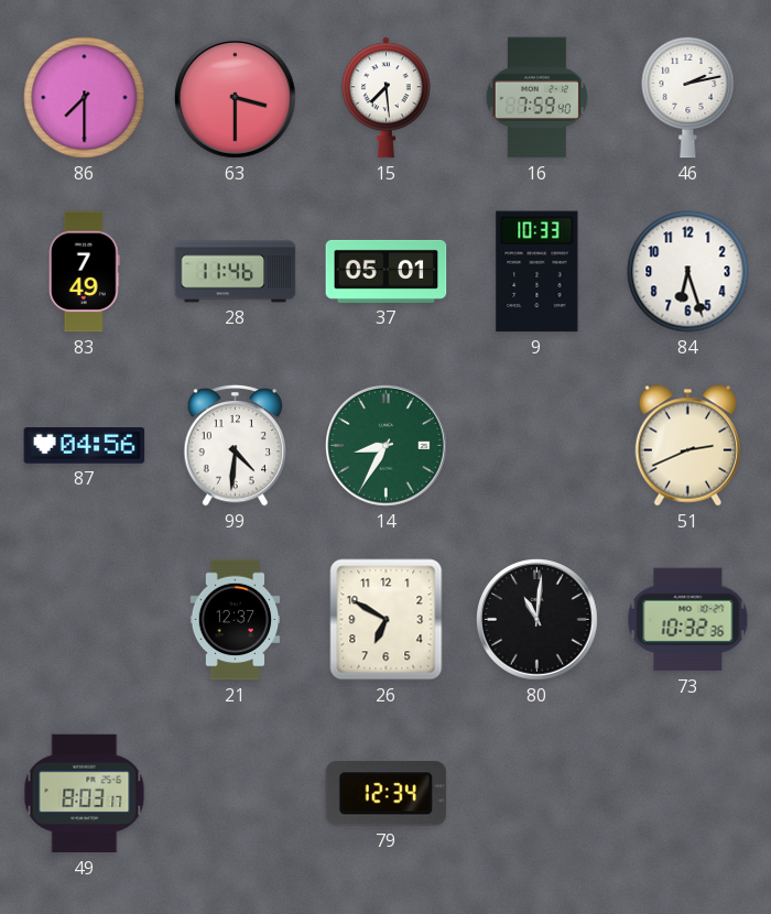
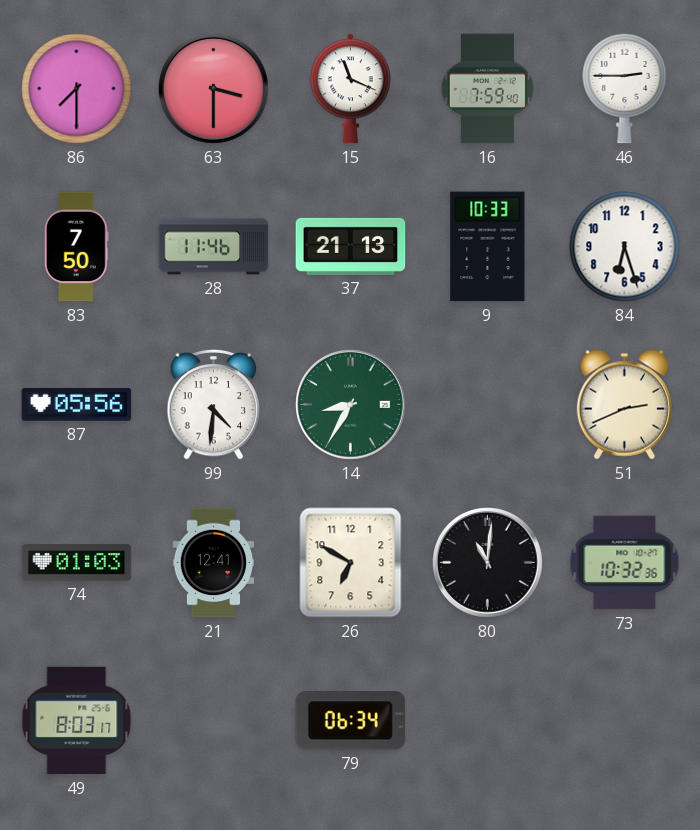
15: 7:29 -> 11:19
46: 2:13 -> 2:45
83: 7:49 -> 7:50
37: 05:01 -> 21:13
87: 04:56 -> 05:56
74: none -> 01:03
21: 12:37 -> 12:41
79: 12:34 -> 06:34
